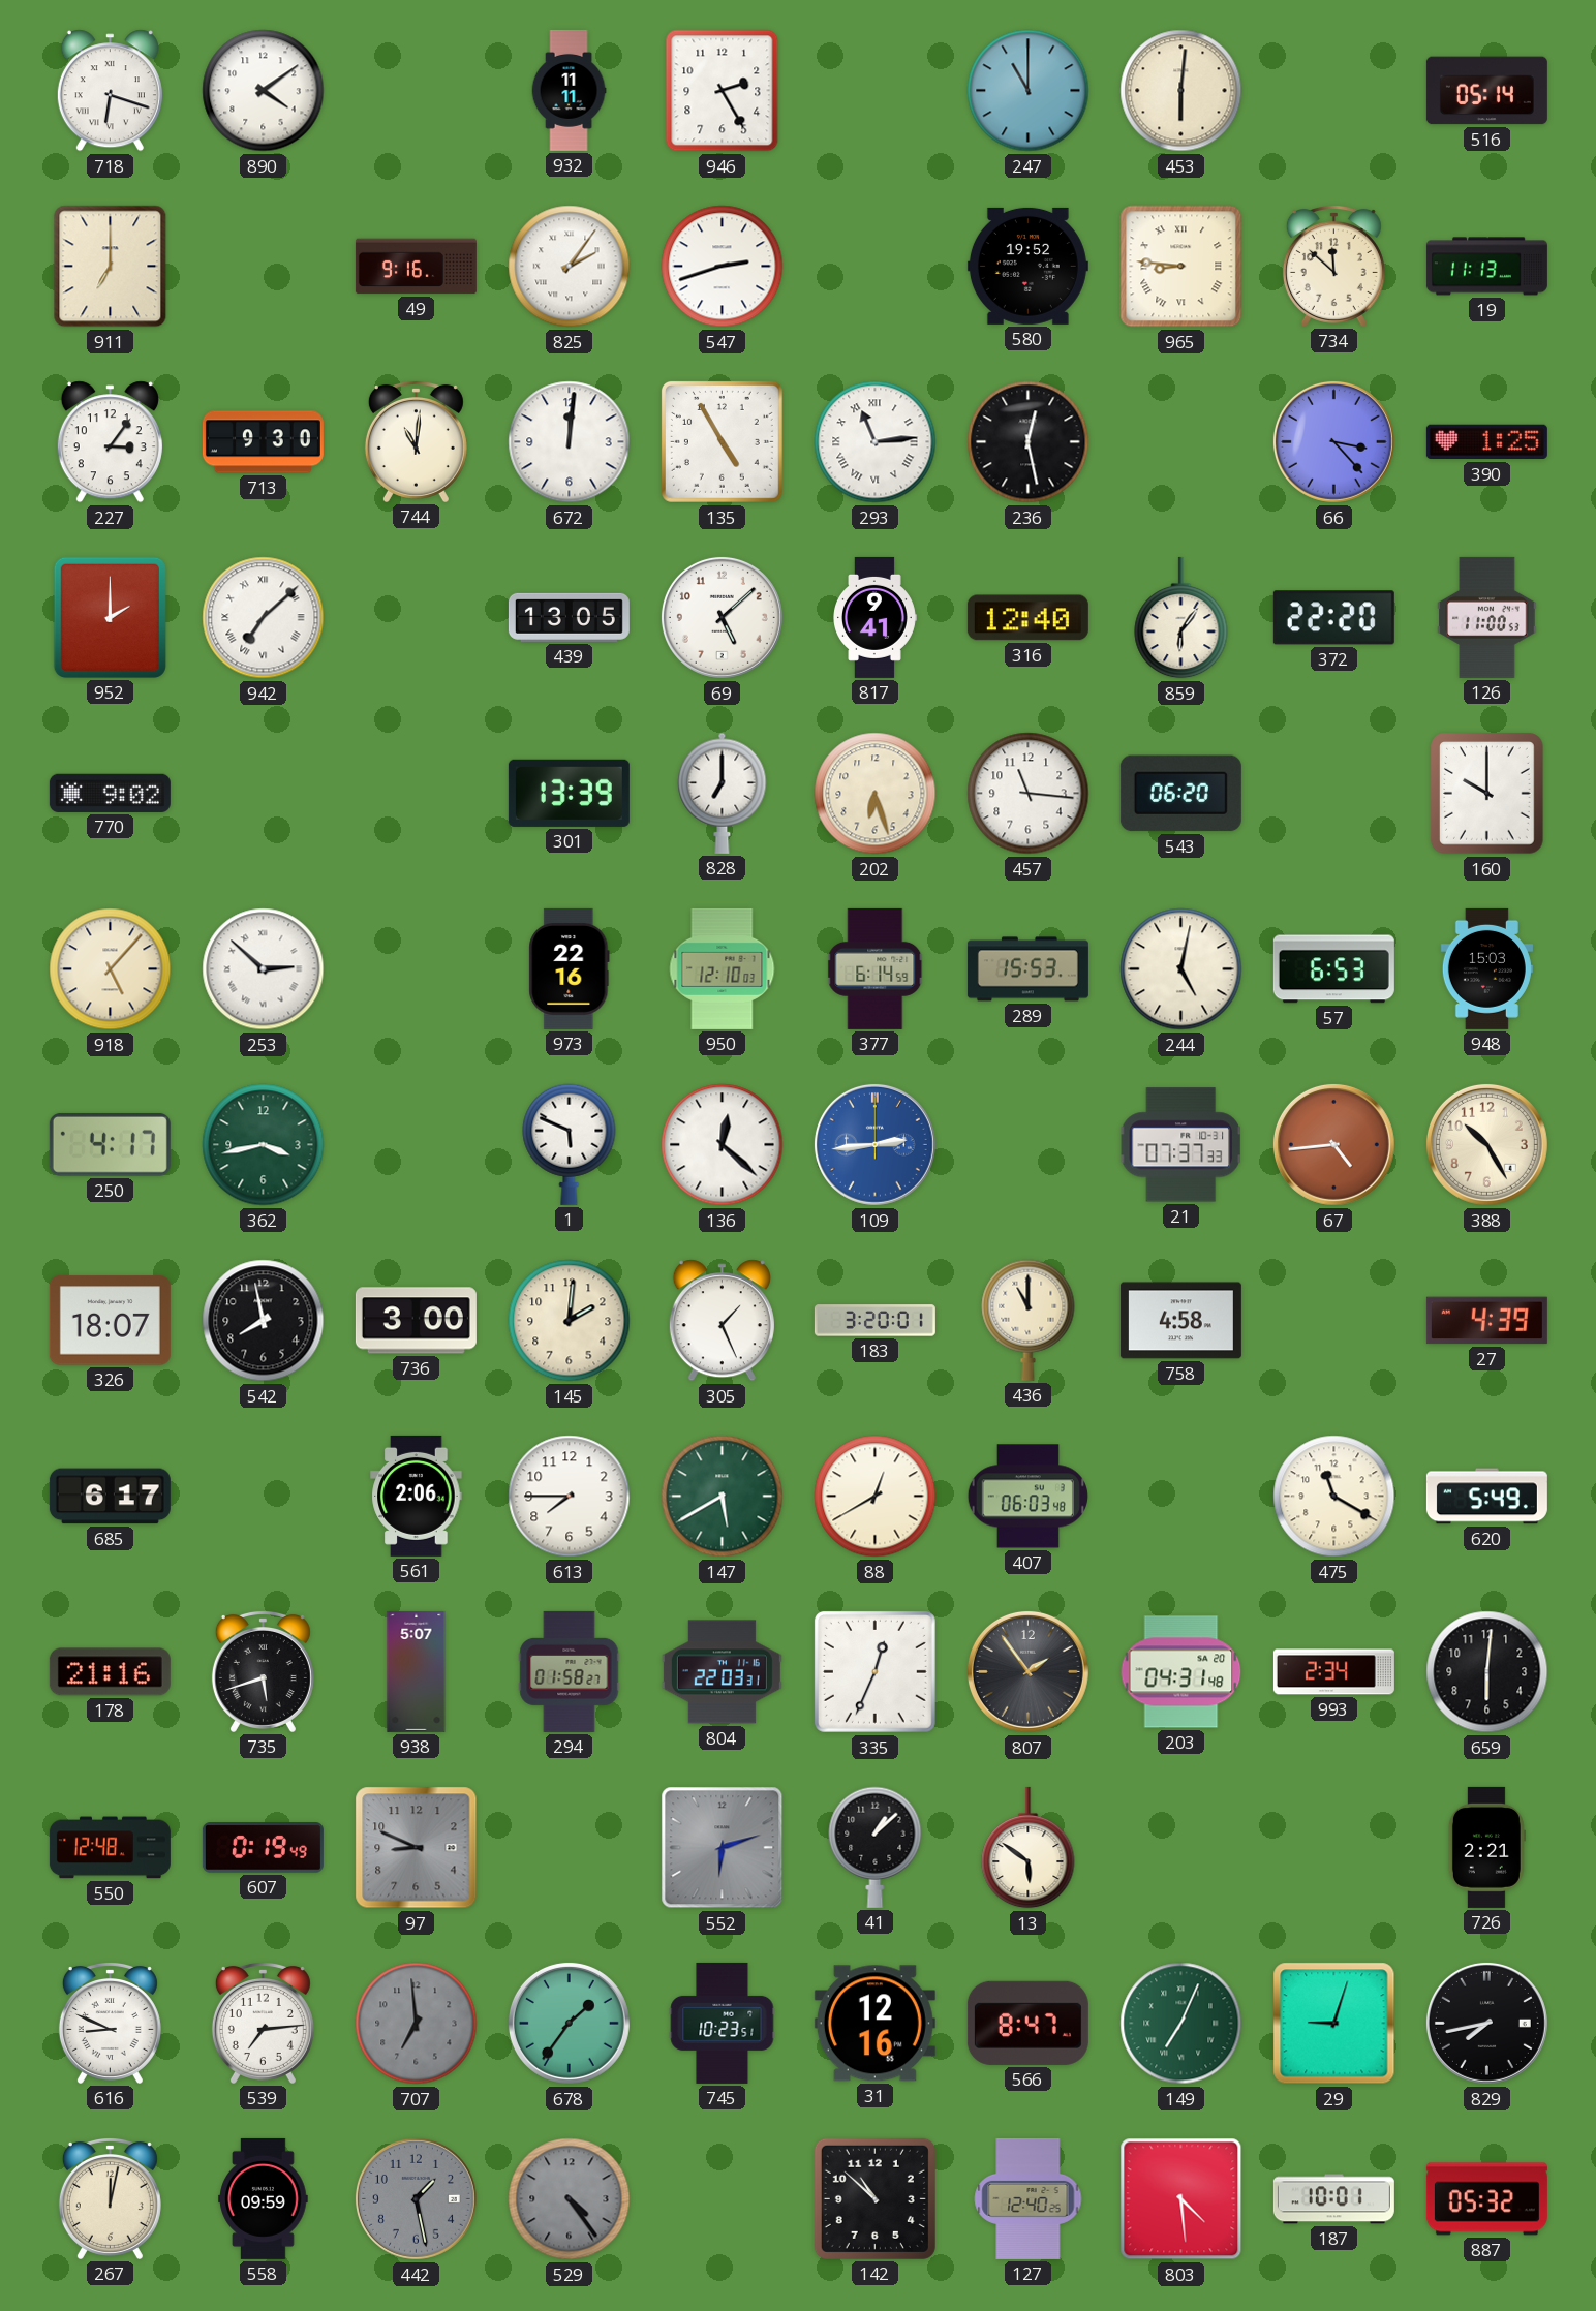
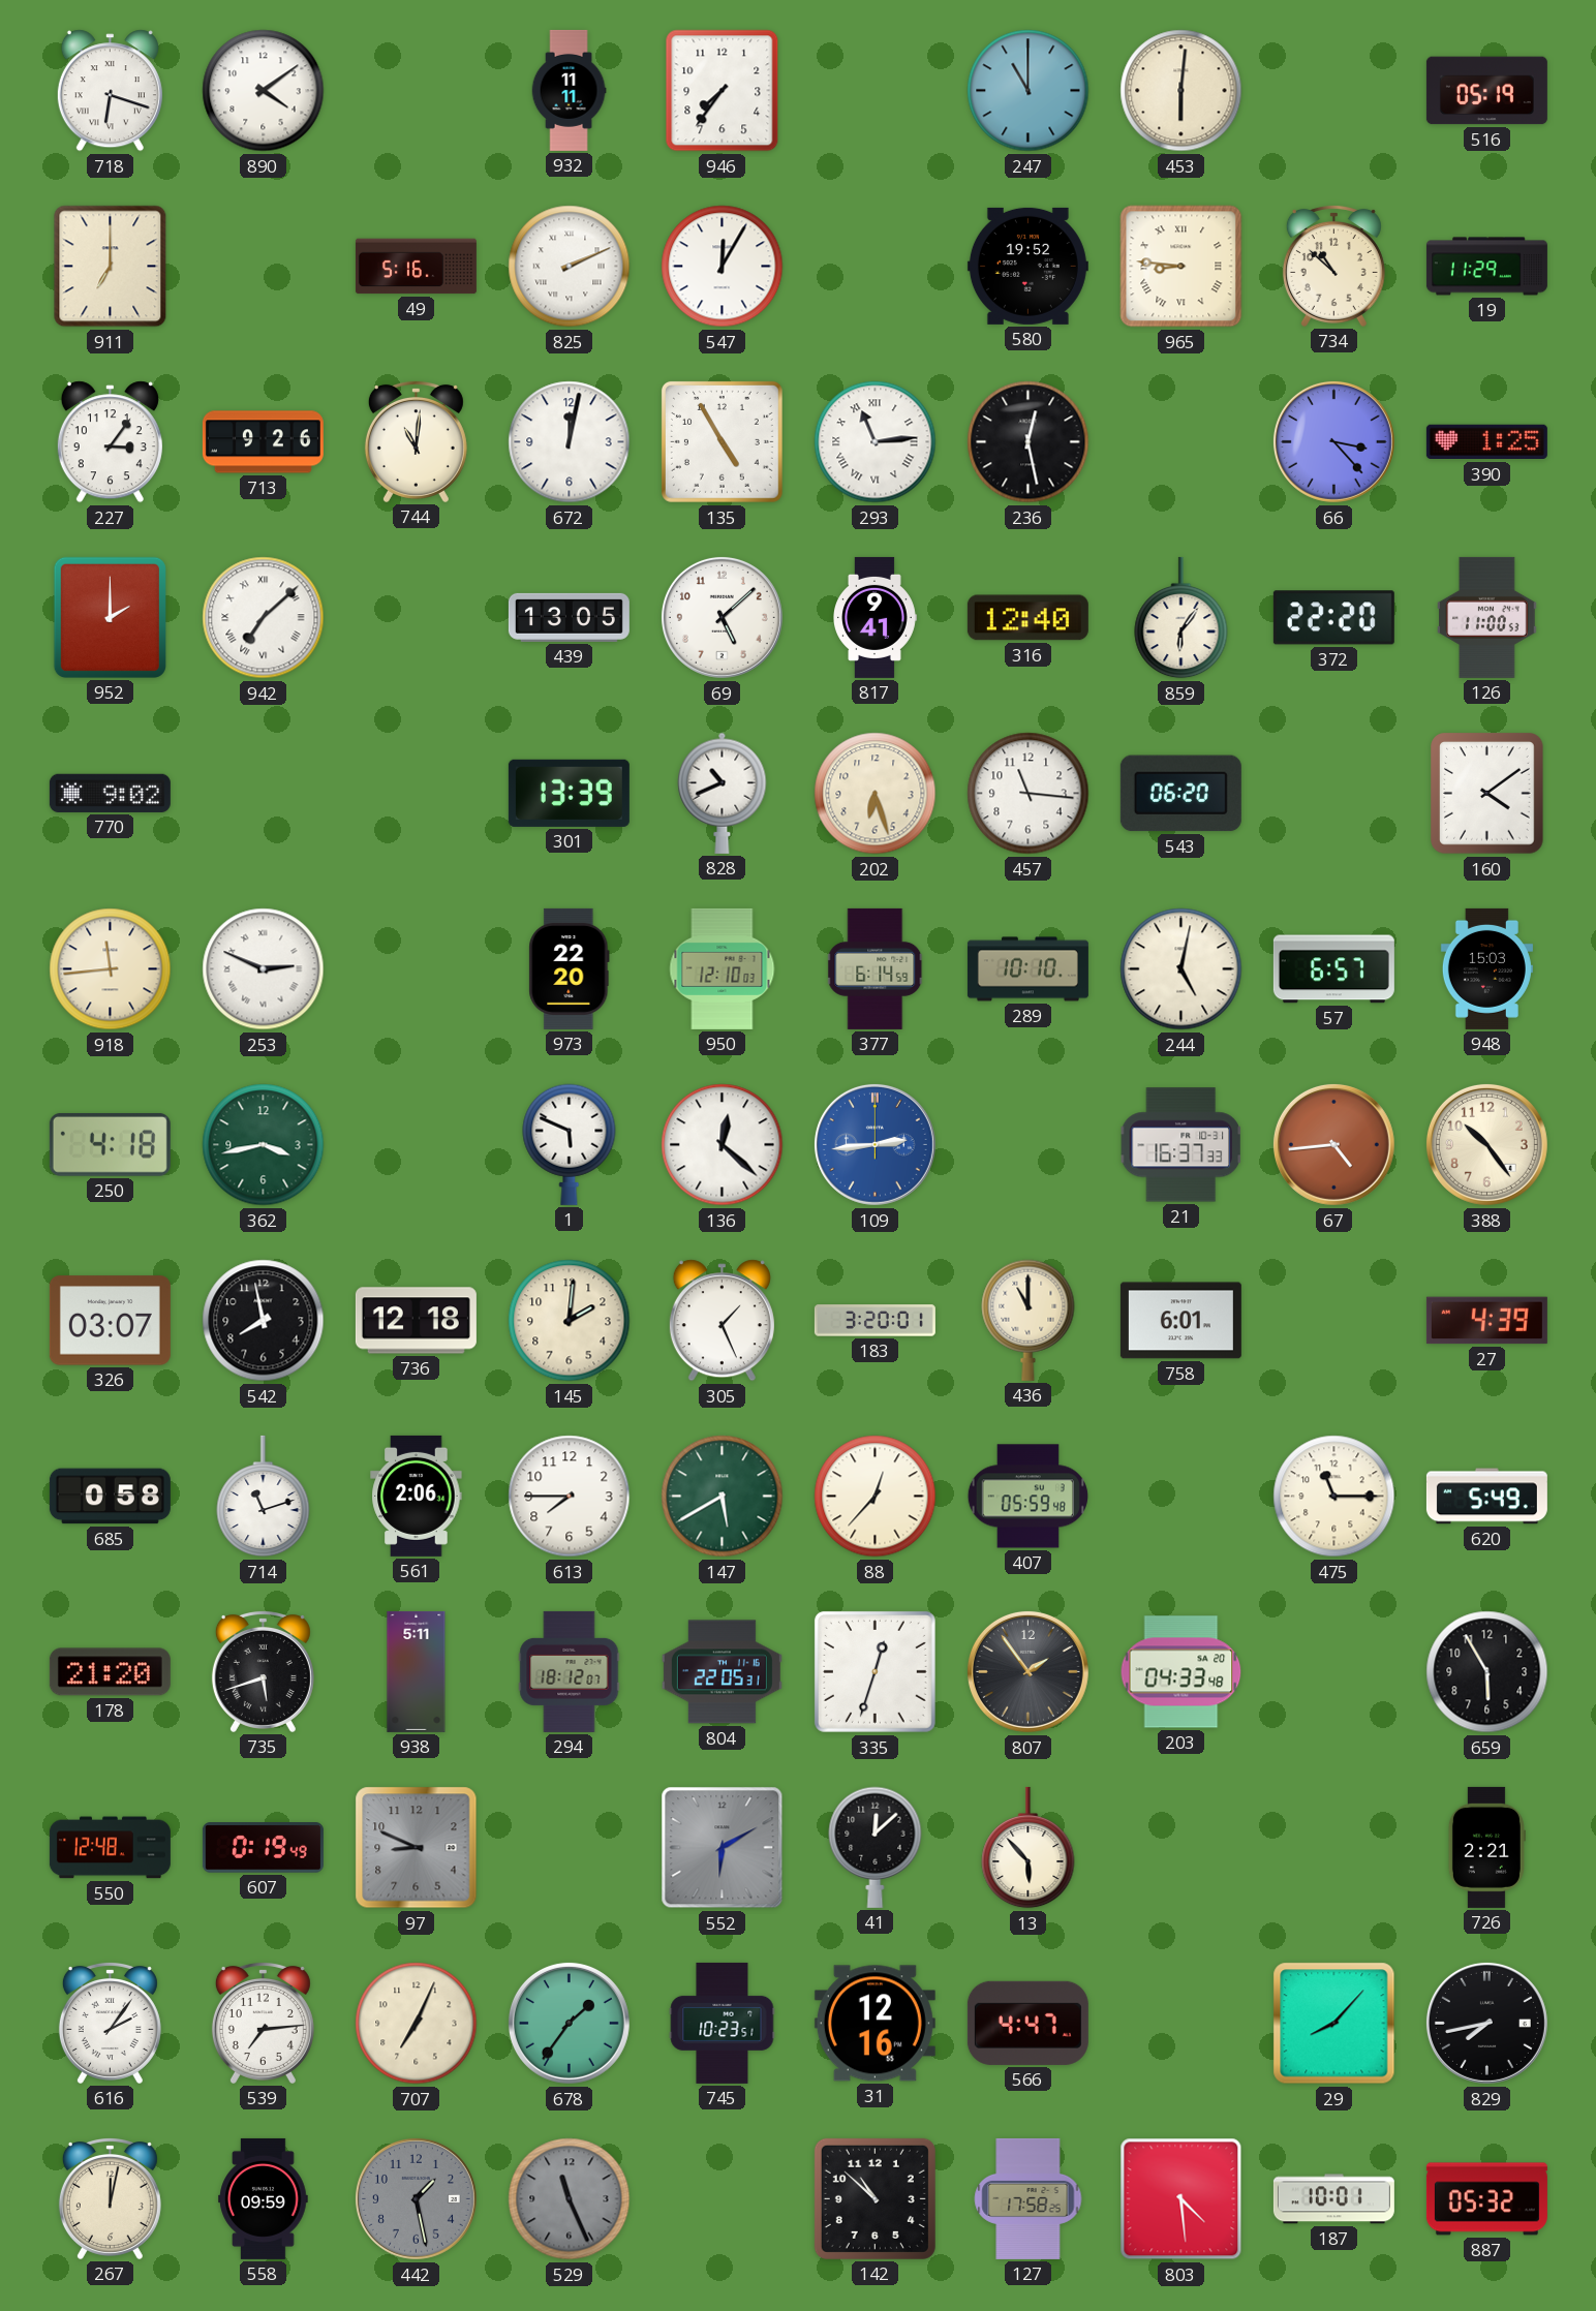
946: 2:25 -> 7:36
516: 05:14 -> 05:19
49: 9:16 -> 5:16
825: 2:06 -> 2:11
547: 2:42 -> 12:05
734: 11:52 -> 10:52
19: 11:13 -> 11:29
713: 9:30 -> 9:26
672: 12:01 -> 12:02
828: 7:00 -> 10:41
160: 10:00 -> 4:09
918: 5:07 -> 11:44
253: 2:52 -> 2:49
973: 22:16 -> 22:20
289: 15:53 -> 10:10
57: 6:53 -> 6:57
250: 4:17 -> 4:18
21: 07:37 -> 16:37
388: 10:25 -> 10:24
326: 18:07 -> 03:07
736: 3:00 -> 12:18
758: 4:58 -> 6:01
685: 6:17 -> 0:58
714: none -> 11:12
88: 12:40 -> 12:37
407: 06:03 -> 05:59
475: 11:20 -> 11:15
178: 21:16 -> 21:20
938: 5:07 -> 5:11
294: 01:58 -> 18:12
804: 22:03 -> 22:05
335: 12:34 -> 12:33
203: 04:31 -> 04:33
993: 2:34 -> none
659: 6:01 -> 5:55
552: 6:12 -> 6:10
41: 1:08 -> 12:08
13: 5:51 -> 5:53
616: 8:49 -> 2:06
707: 6:59 -> 7:04
707 dial: grey -> cream
566: 8:47 -> 4:47
149: 7:04 -> none
29: 9:03 -> 8:07
529: 4:24 -> 11:26
127: 12:40 -> 17:58
